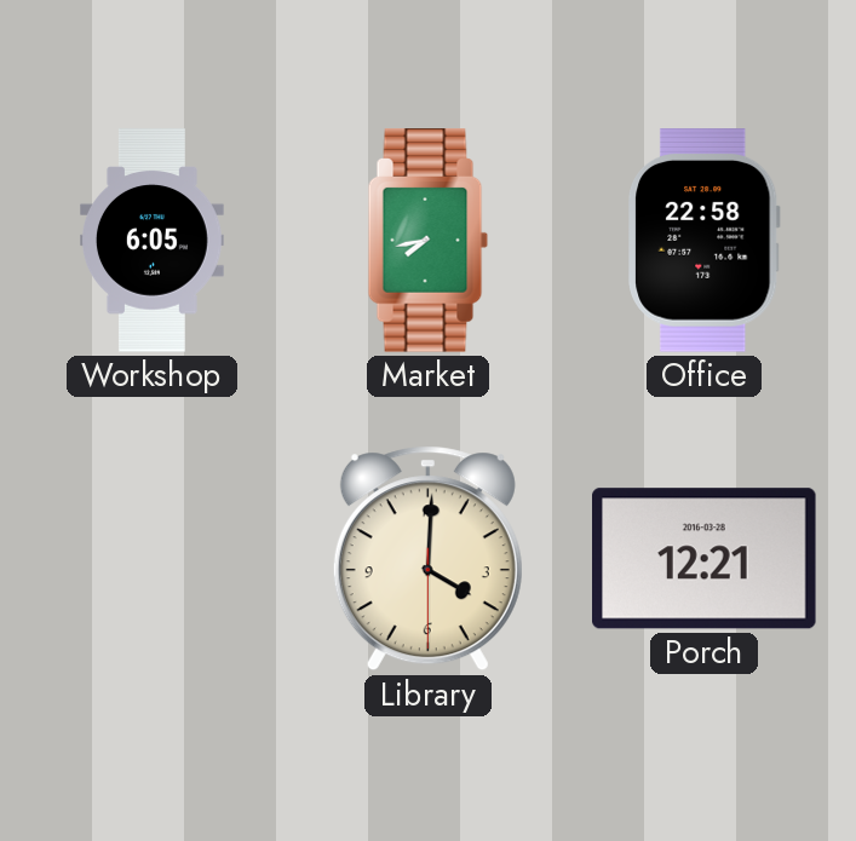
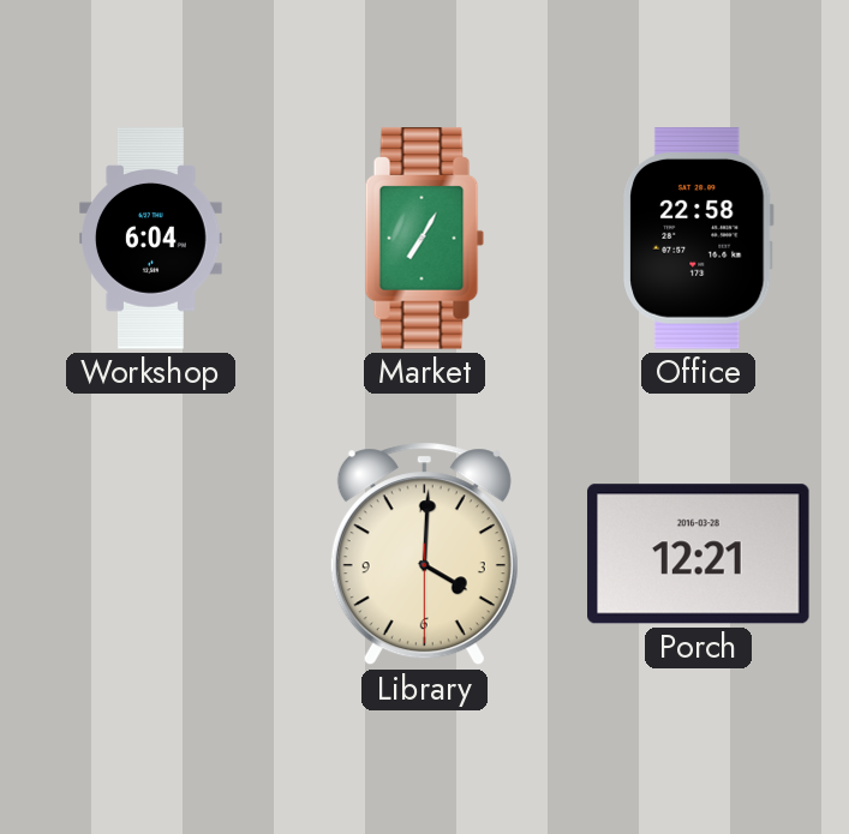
Workshop: 6:05 -> 6:04
Market: 7:43 -> 7:05
